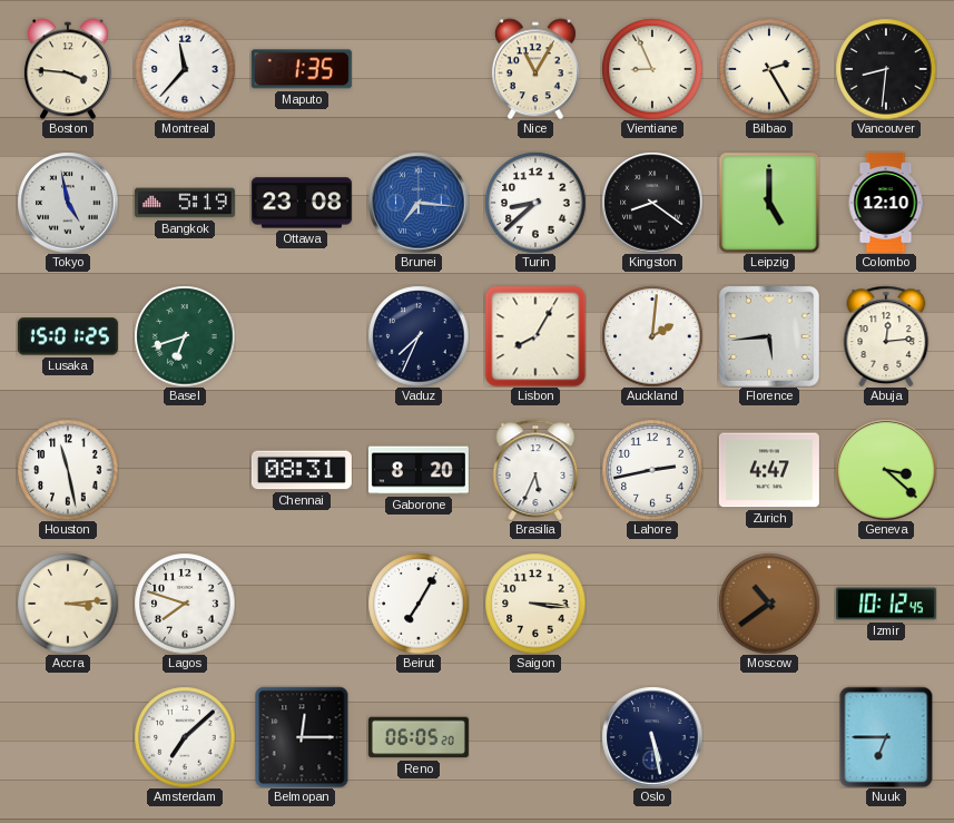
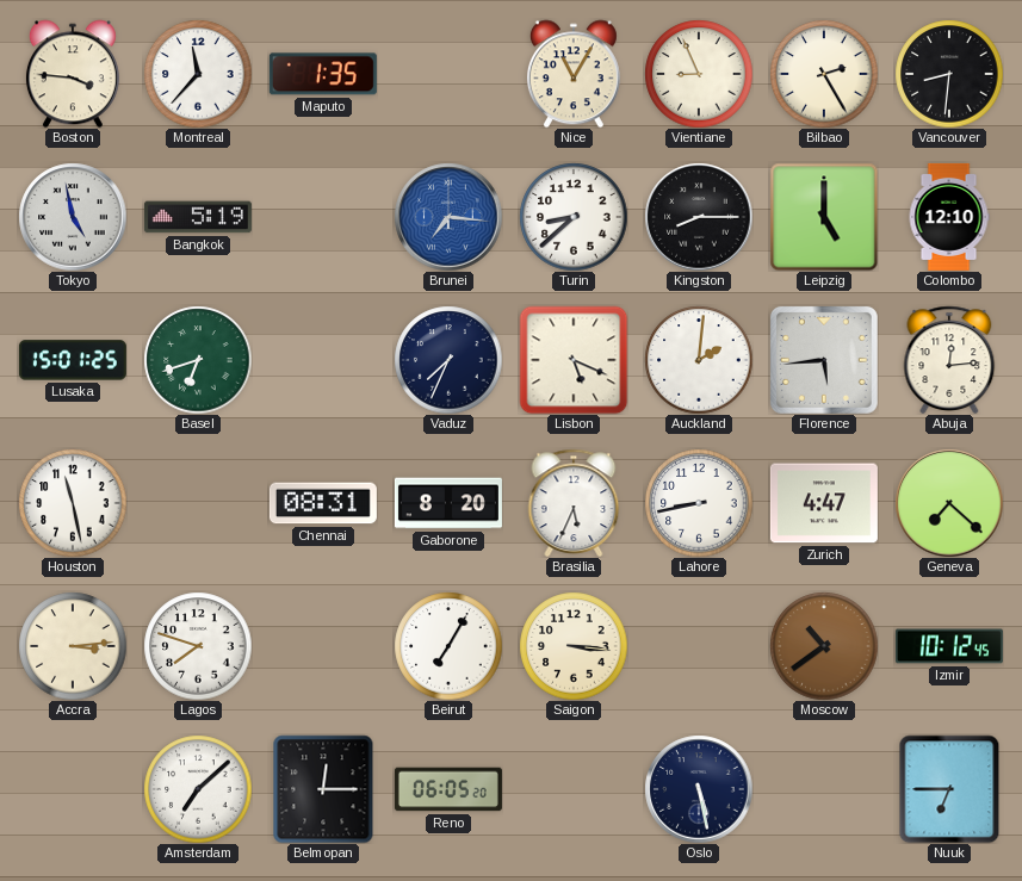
Ottawa: 23:08 -> none
Kingston: 8:21 -> 8:15
Lisbon: 8:05 -> 5:19
Lahore: 2:43 -> 8:43
Geneva: 3:22 -> 7:22
